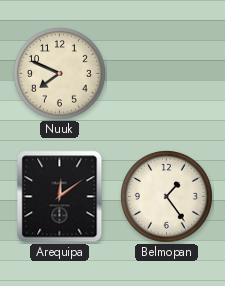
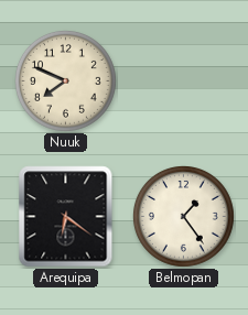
Arequipa: 12:09 -> 6:21
